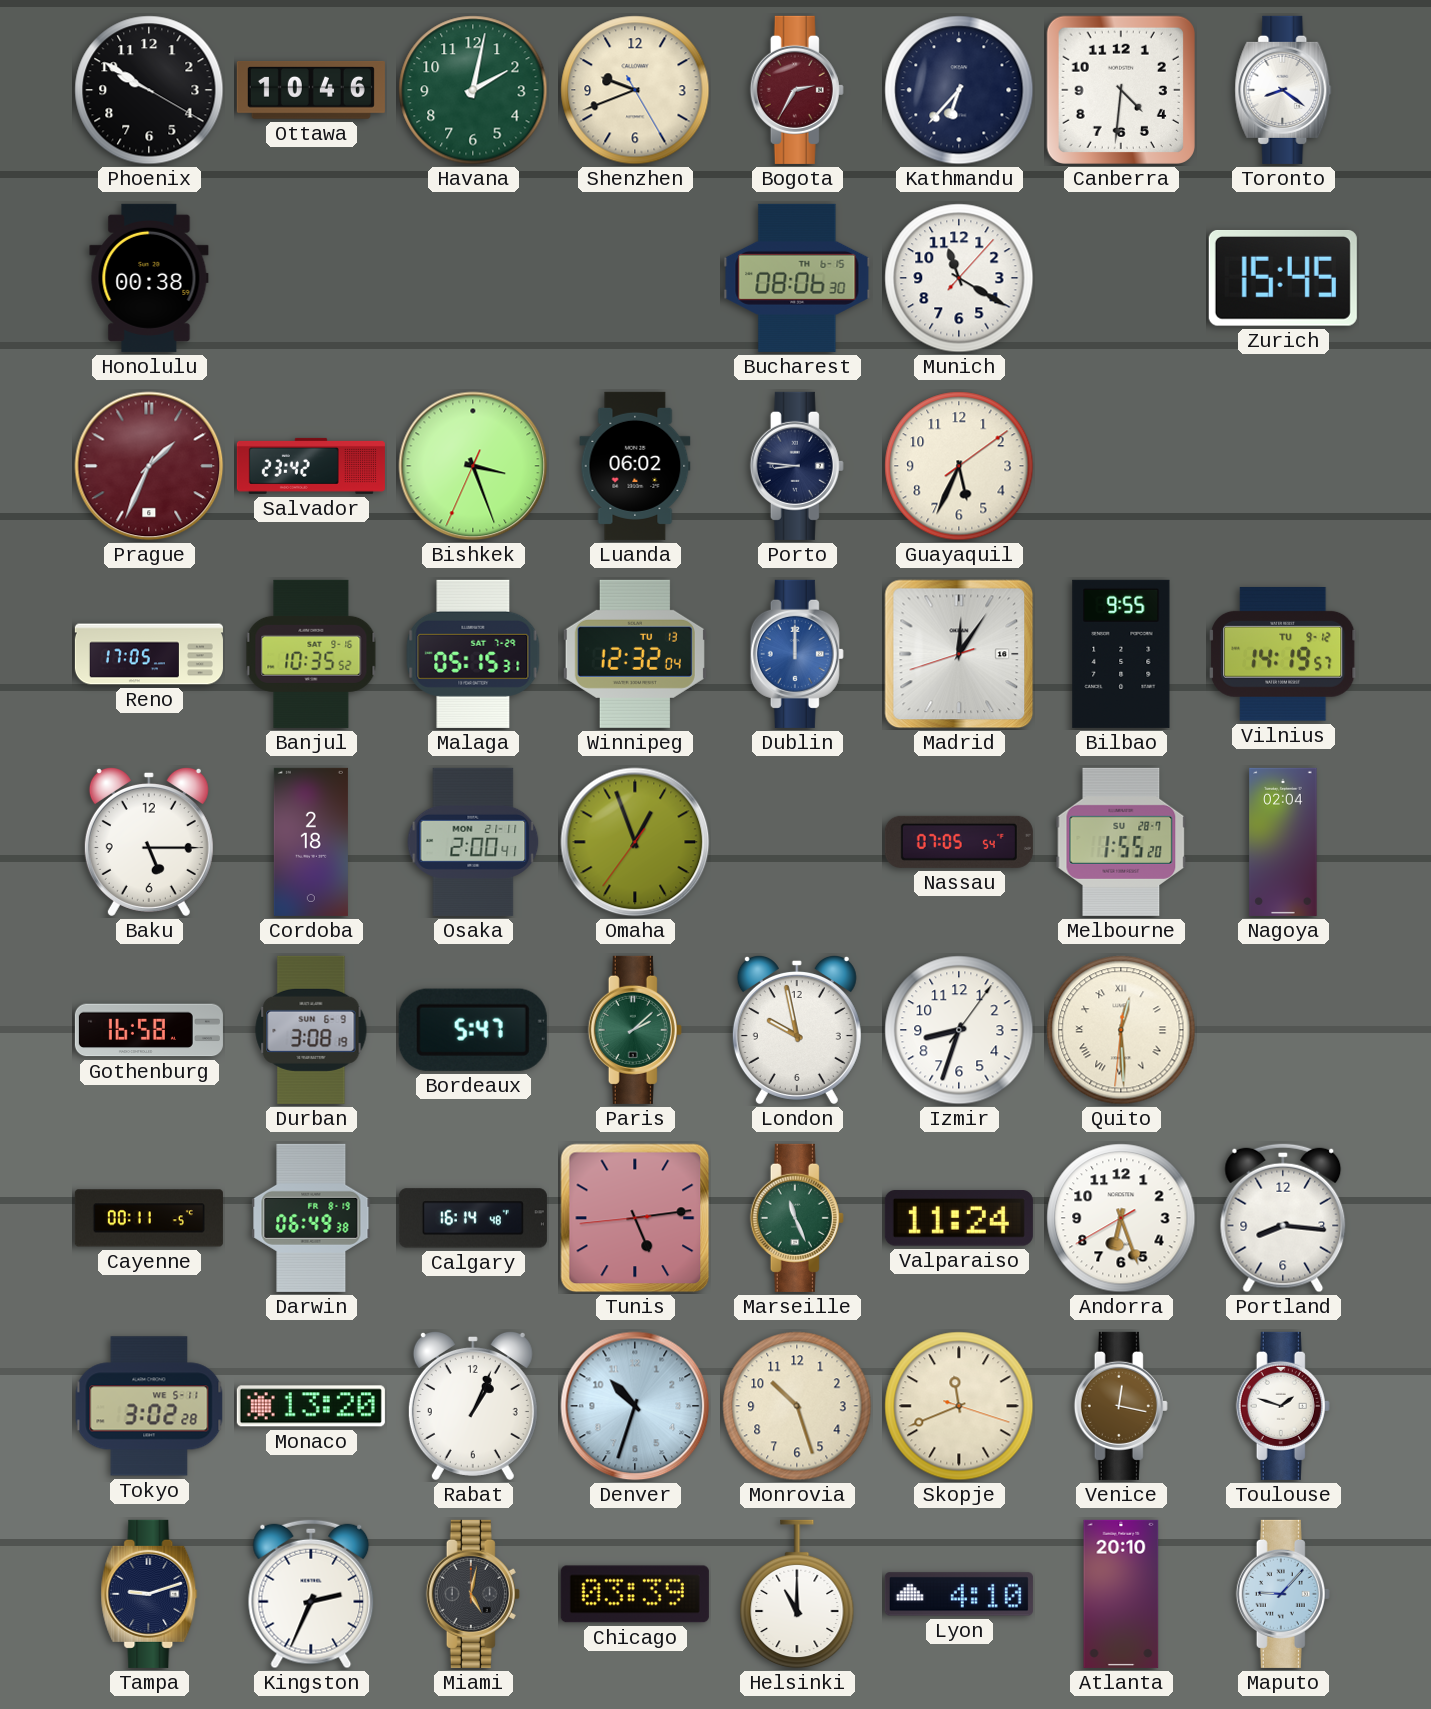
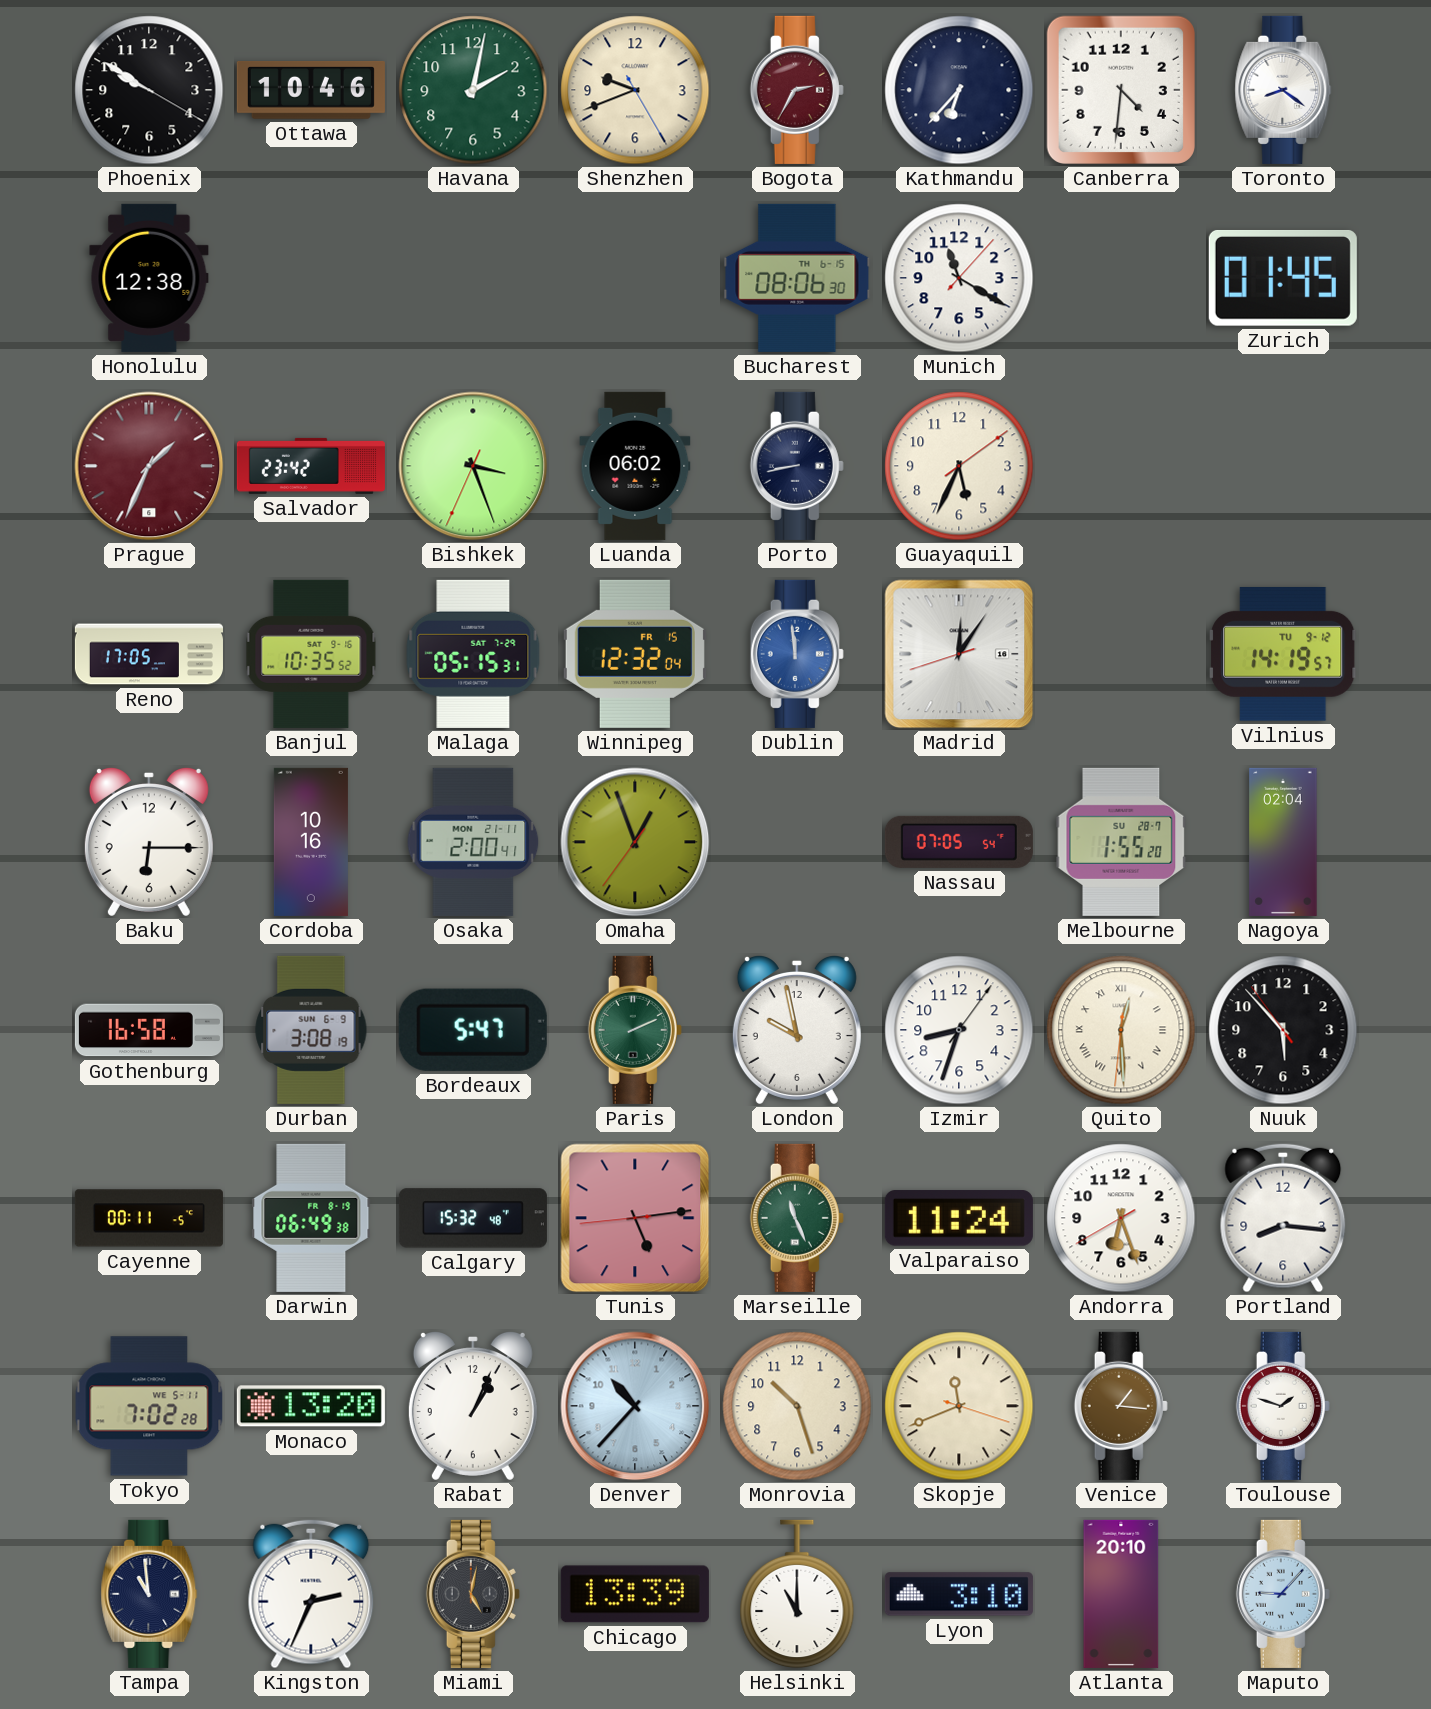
Honolulu: 00:38 -> 12:38
Zurich: 15:45 -> 01:45
Porto: 8:46 -> 8:43
Winnipeg date: TU 13 -> FR 15
Dublin: 12:00 -> 11:59
Bilbao: 9:55 -> none
Baku: 5:15 -> 6:15
Cordoba: 2:18 -> 10:16
Paris: 2:08 -> 2:11
Nuuk: none -> 5:52
Calgary: 16:14 -> 15:32
Tokyo: 3:02 -> 7:02
Denver: 10:33 -> 10:37
Venice: 12:17 -> 1:16
Tampa: 9:12 -> 10:59
Chicago: 03:39 -> 13:39
Lyon: 4:10 -> 3:10
